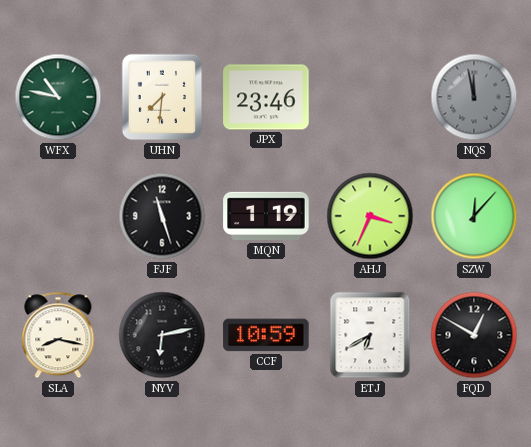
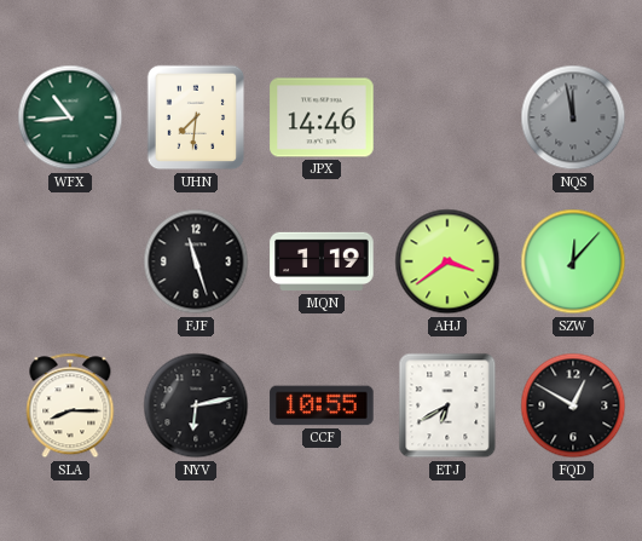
WFX: 10:47 -> 10:44
JPX: 23:46 -> 14:46
AHJ: 3:34 -> 3:39
SLA: 8:17 -> 8:15
CCF: 10:59 -> 10:55
